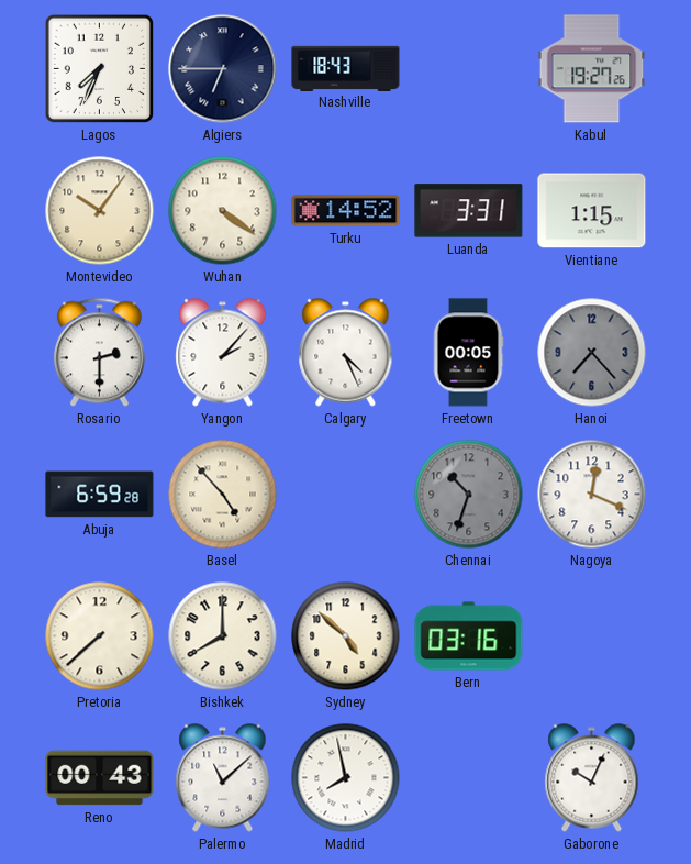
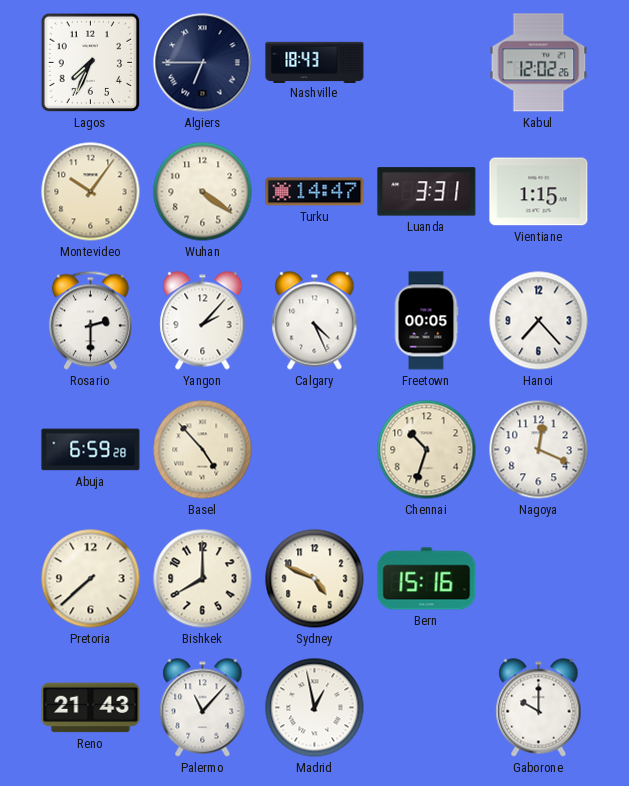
Kabul: 19:27 -> 12:02
Turku: 14:52 -> 14:47
Hanoi dial: grey -> white
Chennai dial: grey -> cream
Sydney: 4:52 -> 4:49
Bern: 03:16 -> 15:16
Reno: 00:43 -> 21:43
Palermo: 11:08 -> 11:07
Madrid: 7:58 -> 12:58
Gaborone: 10:04 -> 10:00
